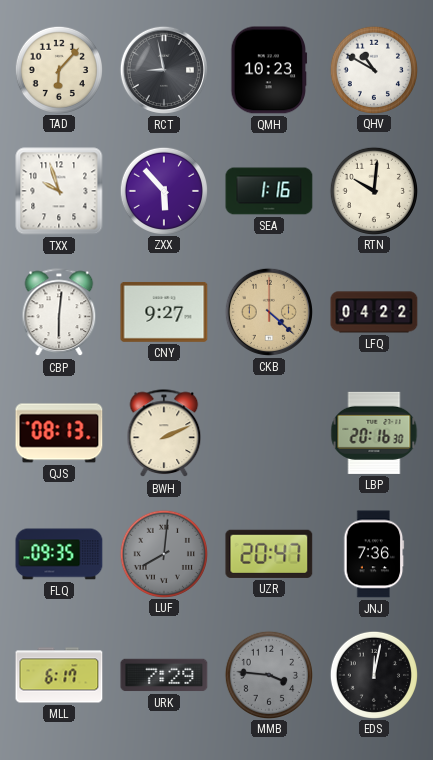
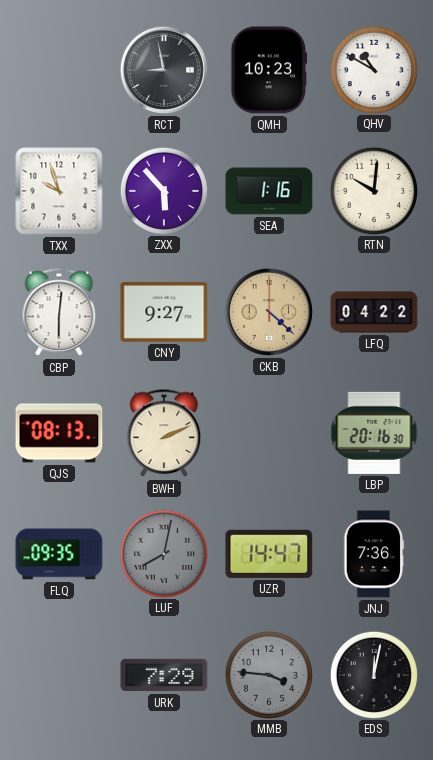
TAD: 6:07 -> none
LUF: 8:01 -> 8:02
UZR: 20:47 -> 14:47
MLL: 6:17 -> none
